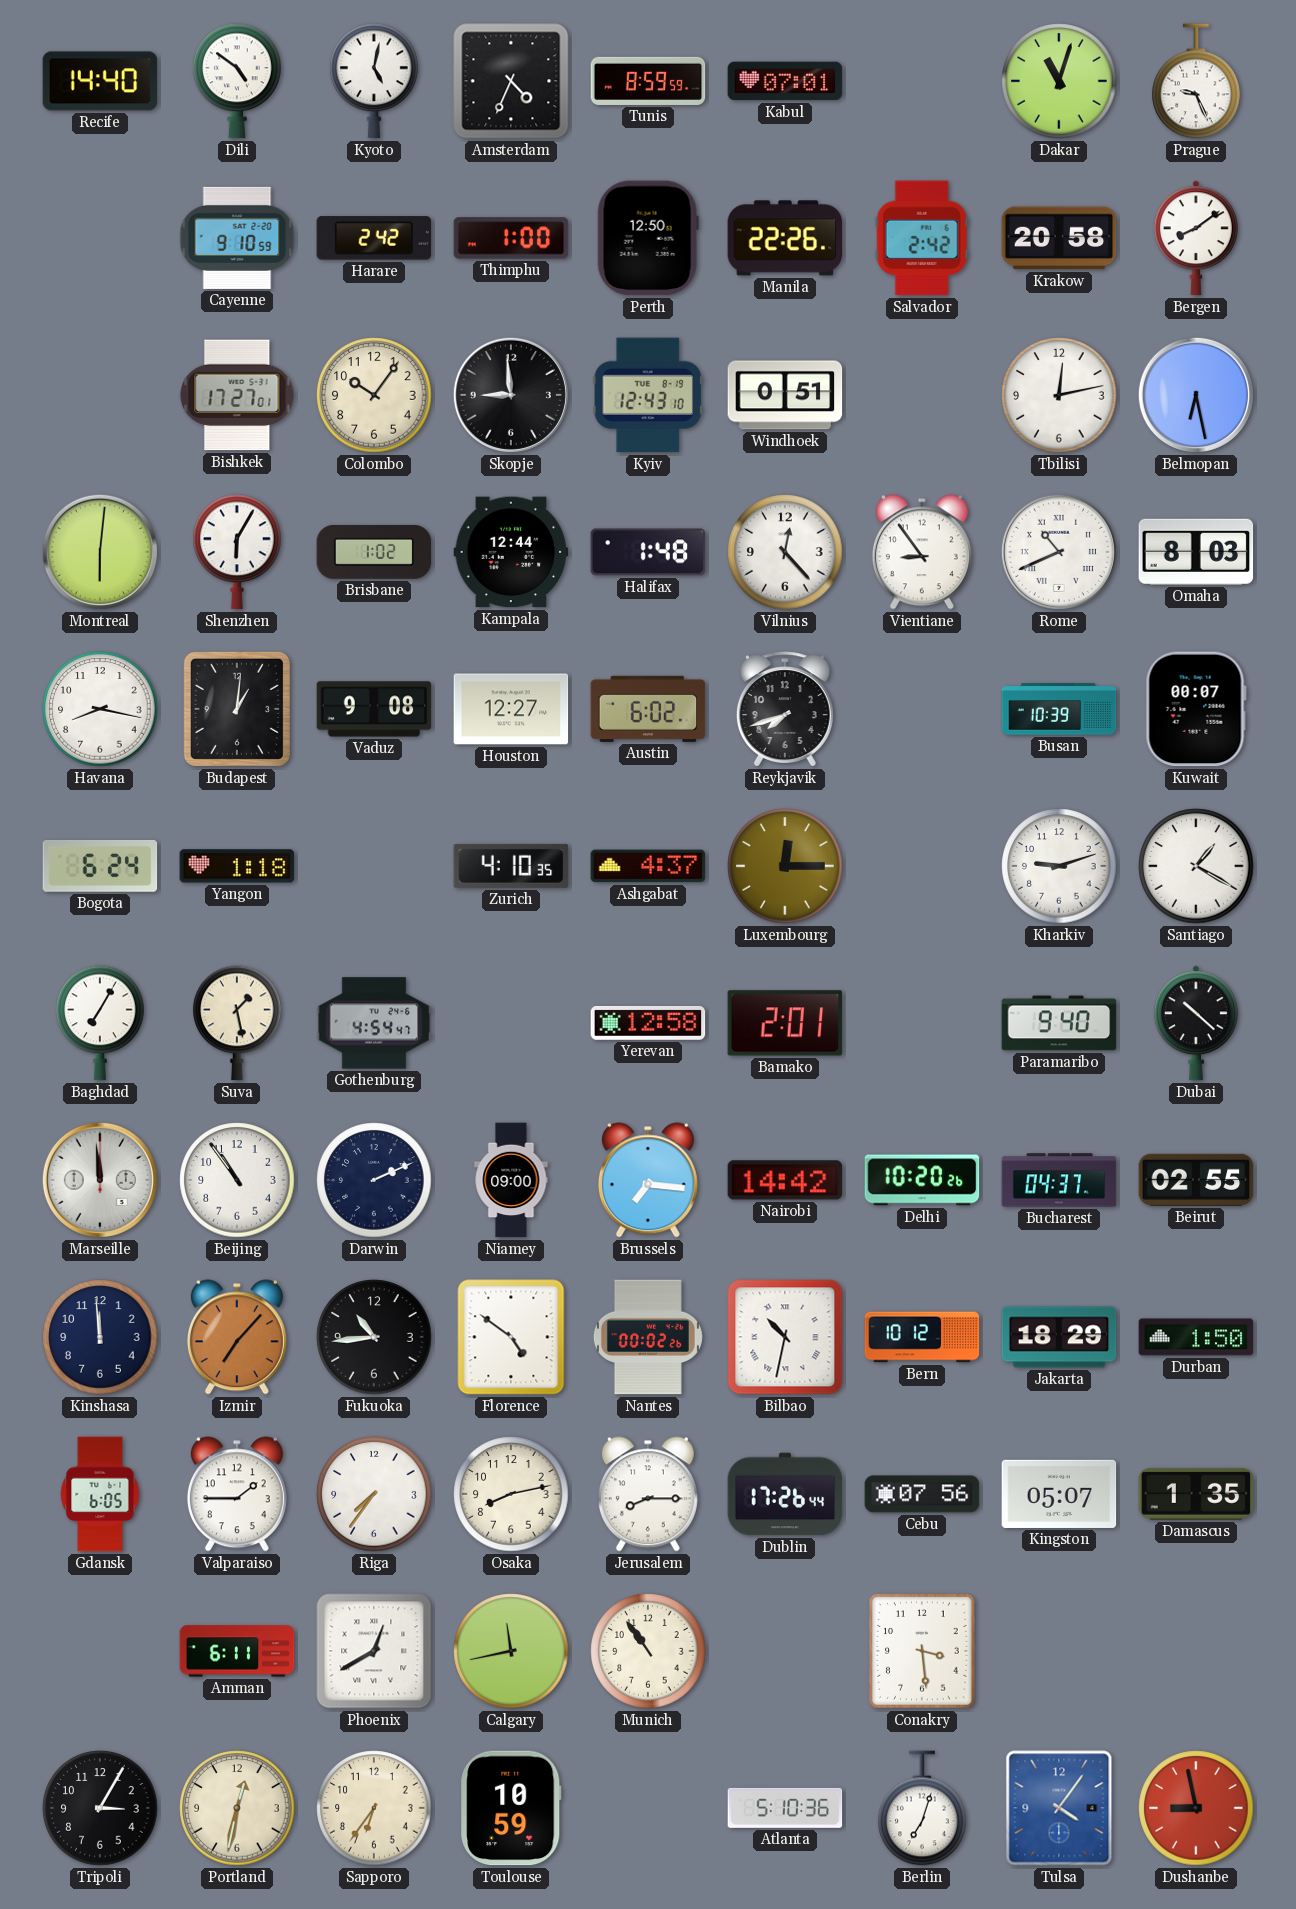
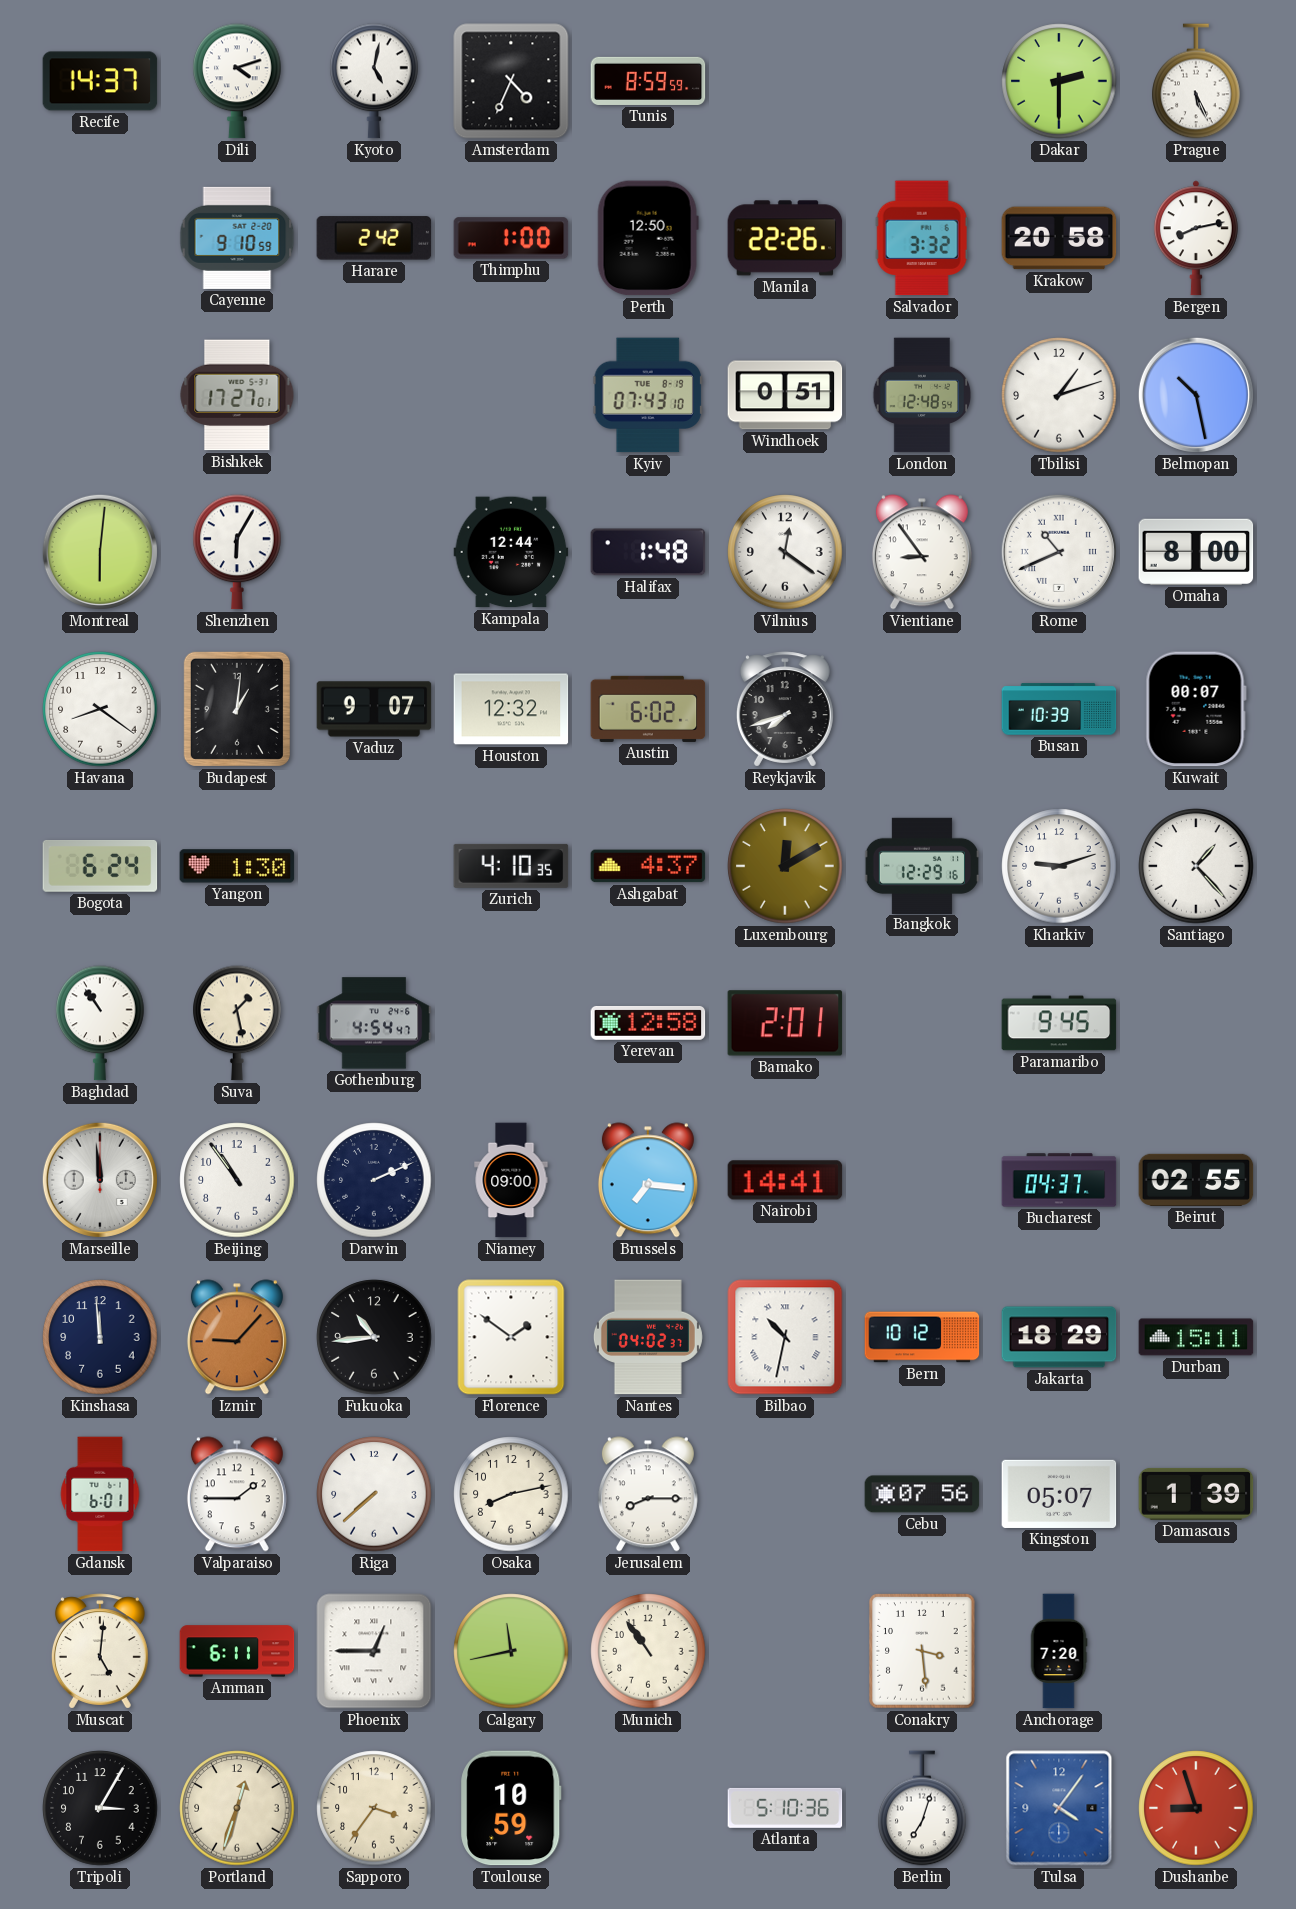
Recife: 14:40 -> 14:37
Dili: 4:51 -> 4:12
Kabul: 07:01 -> none
Dakar: 11:03 -> 2:30
Prague: 9:26 -> 5:26
Salvador: 2:42 -> 3:32
Bergen: 8:09 -> 8:13
Colombo: 10:06 -> none
Skopje: 8:59 -> none
Kyiv: 12:43 -> 07:43
London: none -> 12:48
Tbilisi: 12:13 -> 1:12
Belmopan: 6:28 -> 10:28
Brisbane: 1:02 -> none
Vilnius: 12:23 -> 12:21
Omaha: 8:03 -> 8:00
Havana: 8:17 -> 8:21
Vaduz: 9:08 -> 9:07
Houston: 12:27 -> 12:32
Yangon: 1:18 -> 1:30
Luxembourg: 12:15 -> 12:10
Bangkok: none -> 12:29
Santiago: 1:20 -> 1:23
Baghdad: 7:05 -> 10:54
Paramaribo: 9:40 -> 9:45
Dubai: 10:22 -> none
Nairobi: 14:42 -> 14:41
Delhi: 10:20 -> none
Izmir: 7:07 -> 9:07
Florence: 4:51 -> 1:51
Nantes: 00:02 -> 04:02
Durban: 1:50 -> 15:11
Gdansk: 6:05 -> 6:01
Riga: 7:36 -> 7:38
Dublin: 17:26 -> none
Damascus: 1:35 -> 1:39
Muscat: none -> 5:01
Phoenix: 12:40 -> 12:45
Anchorage: none -> 7:20
Portland: 12:32 -> 12:33
Sapporo: 6:36 -> 3:36
Dushanbe: 8:58 -> 8:57
